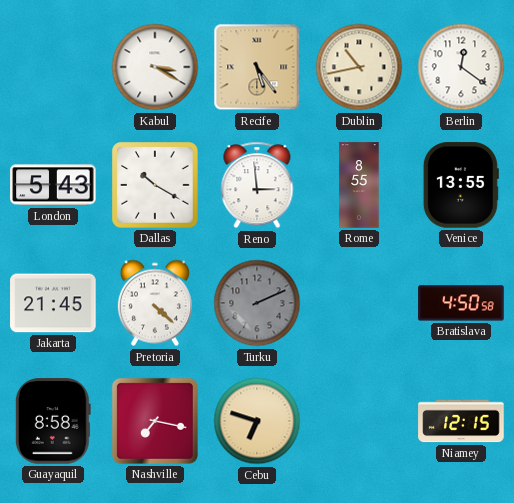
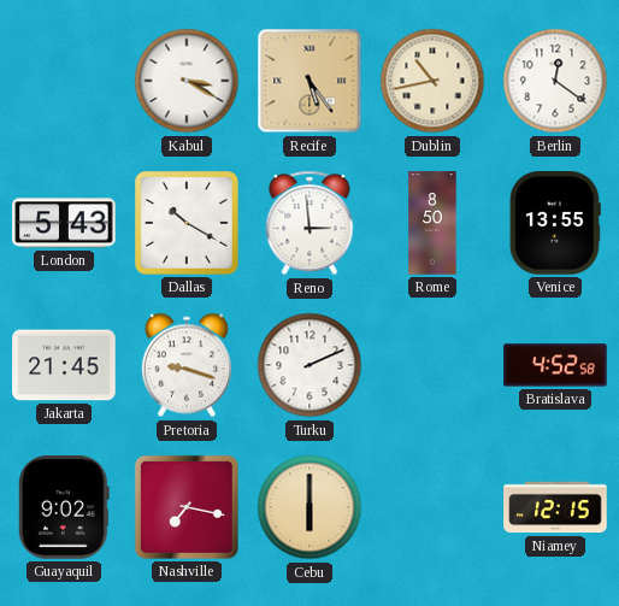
Rome: 8:55 -> 8:50
Pretoria: 4:22 -> 9:18
Turku dial: grey -> white
Bratislava: 4:50 -> 4:52
Guayaquil: 8:58 -> 9:02
Cebu: 6:48 -> 6:00
